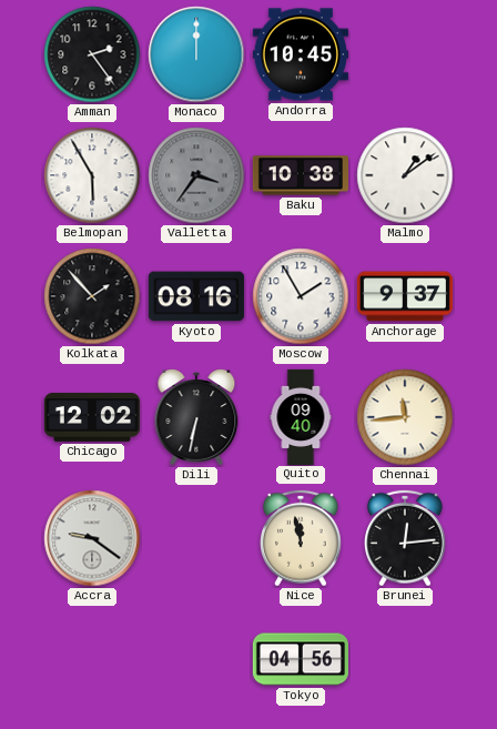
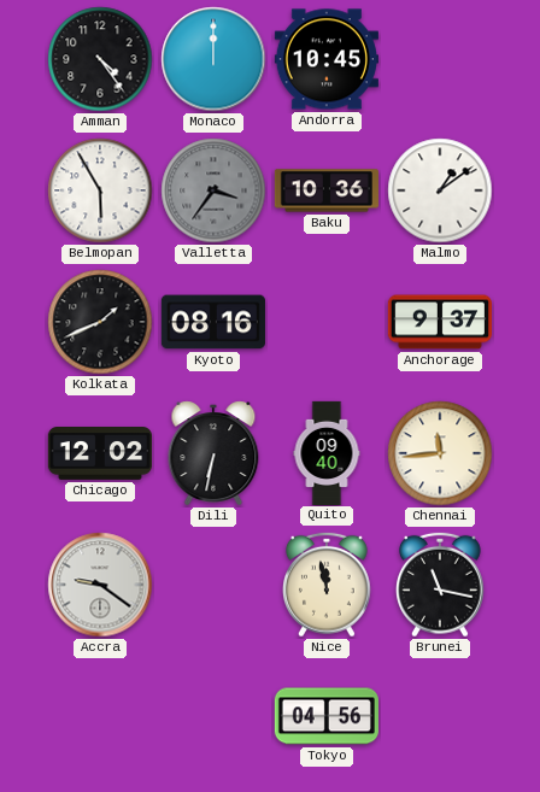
Amman: 2:24 -> 4:24
Baku: 10:38 -> 10:36
Kolkata: 1:53 -> 1:41
Moscow: 1:55 -> none
Brunei: 12:14 -> 11:17
